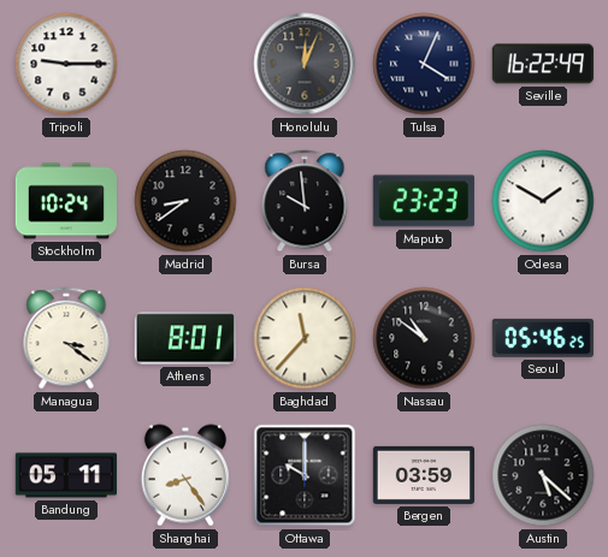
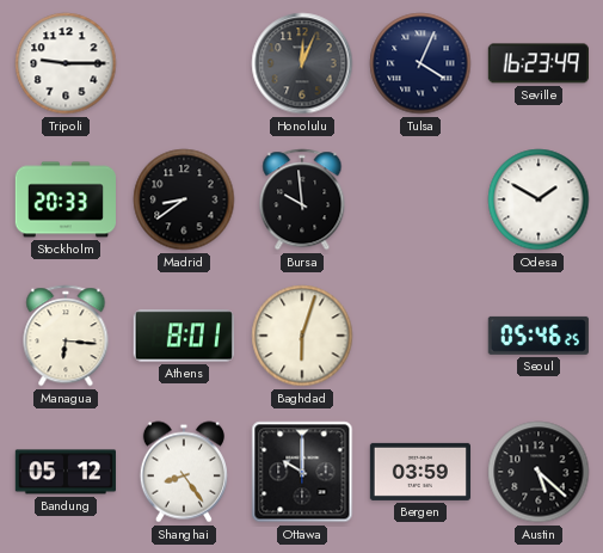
Seville: 16:22 -> 16:23
Stockholm: 10:24 -> 20:33
Maputo: 23:23 -> none
Managua: 3:21 -> 6:16
Baghdad: 11:37 -> 6:03
Nassau: 10:51 -> none
Bandung: 05:11 -> 05:12
